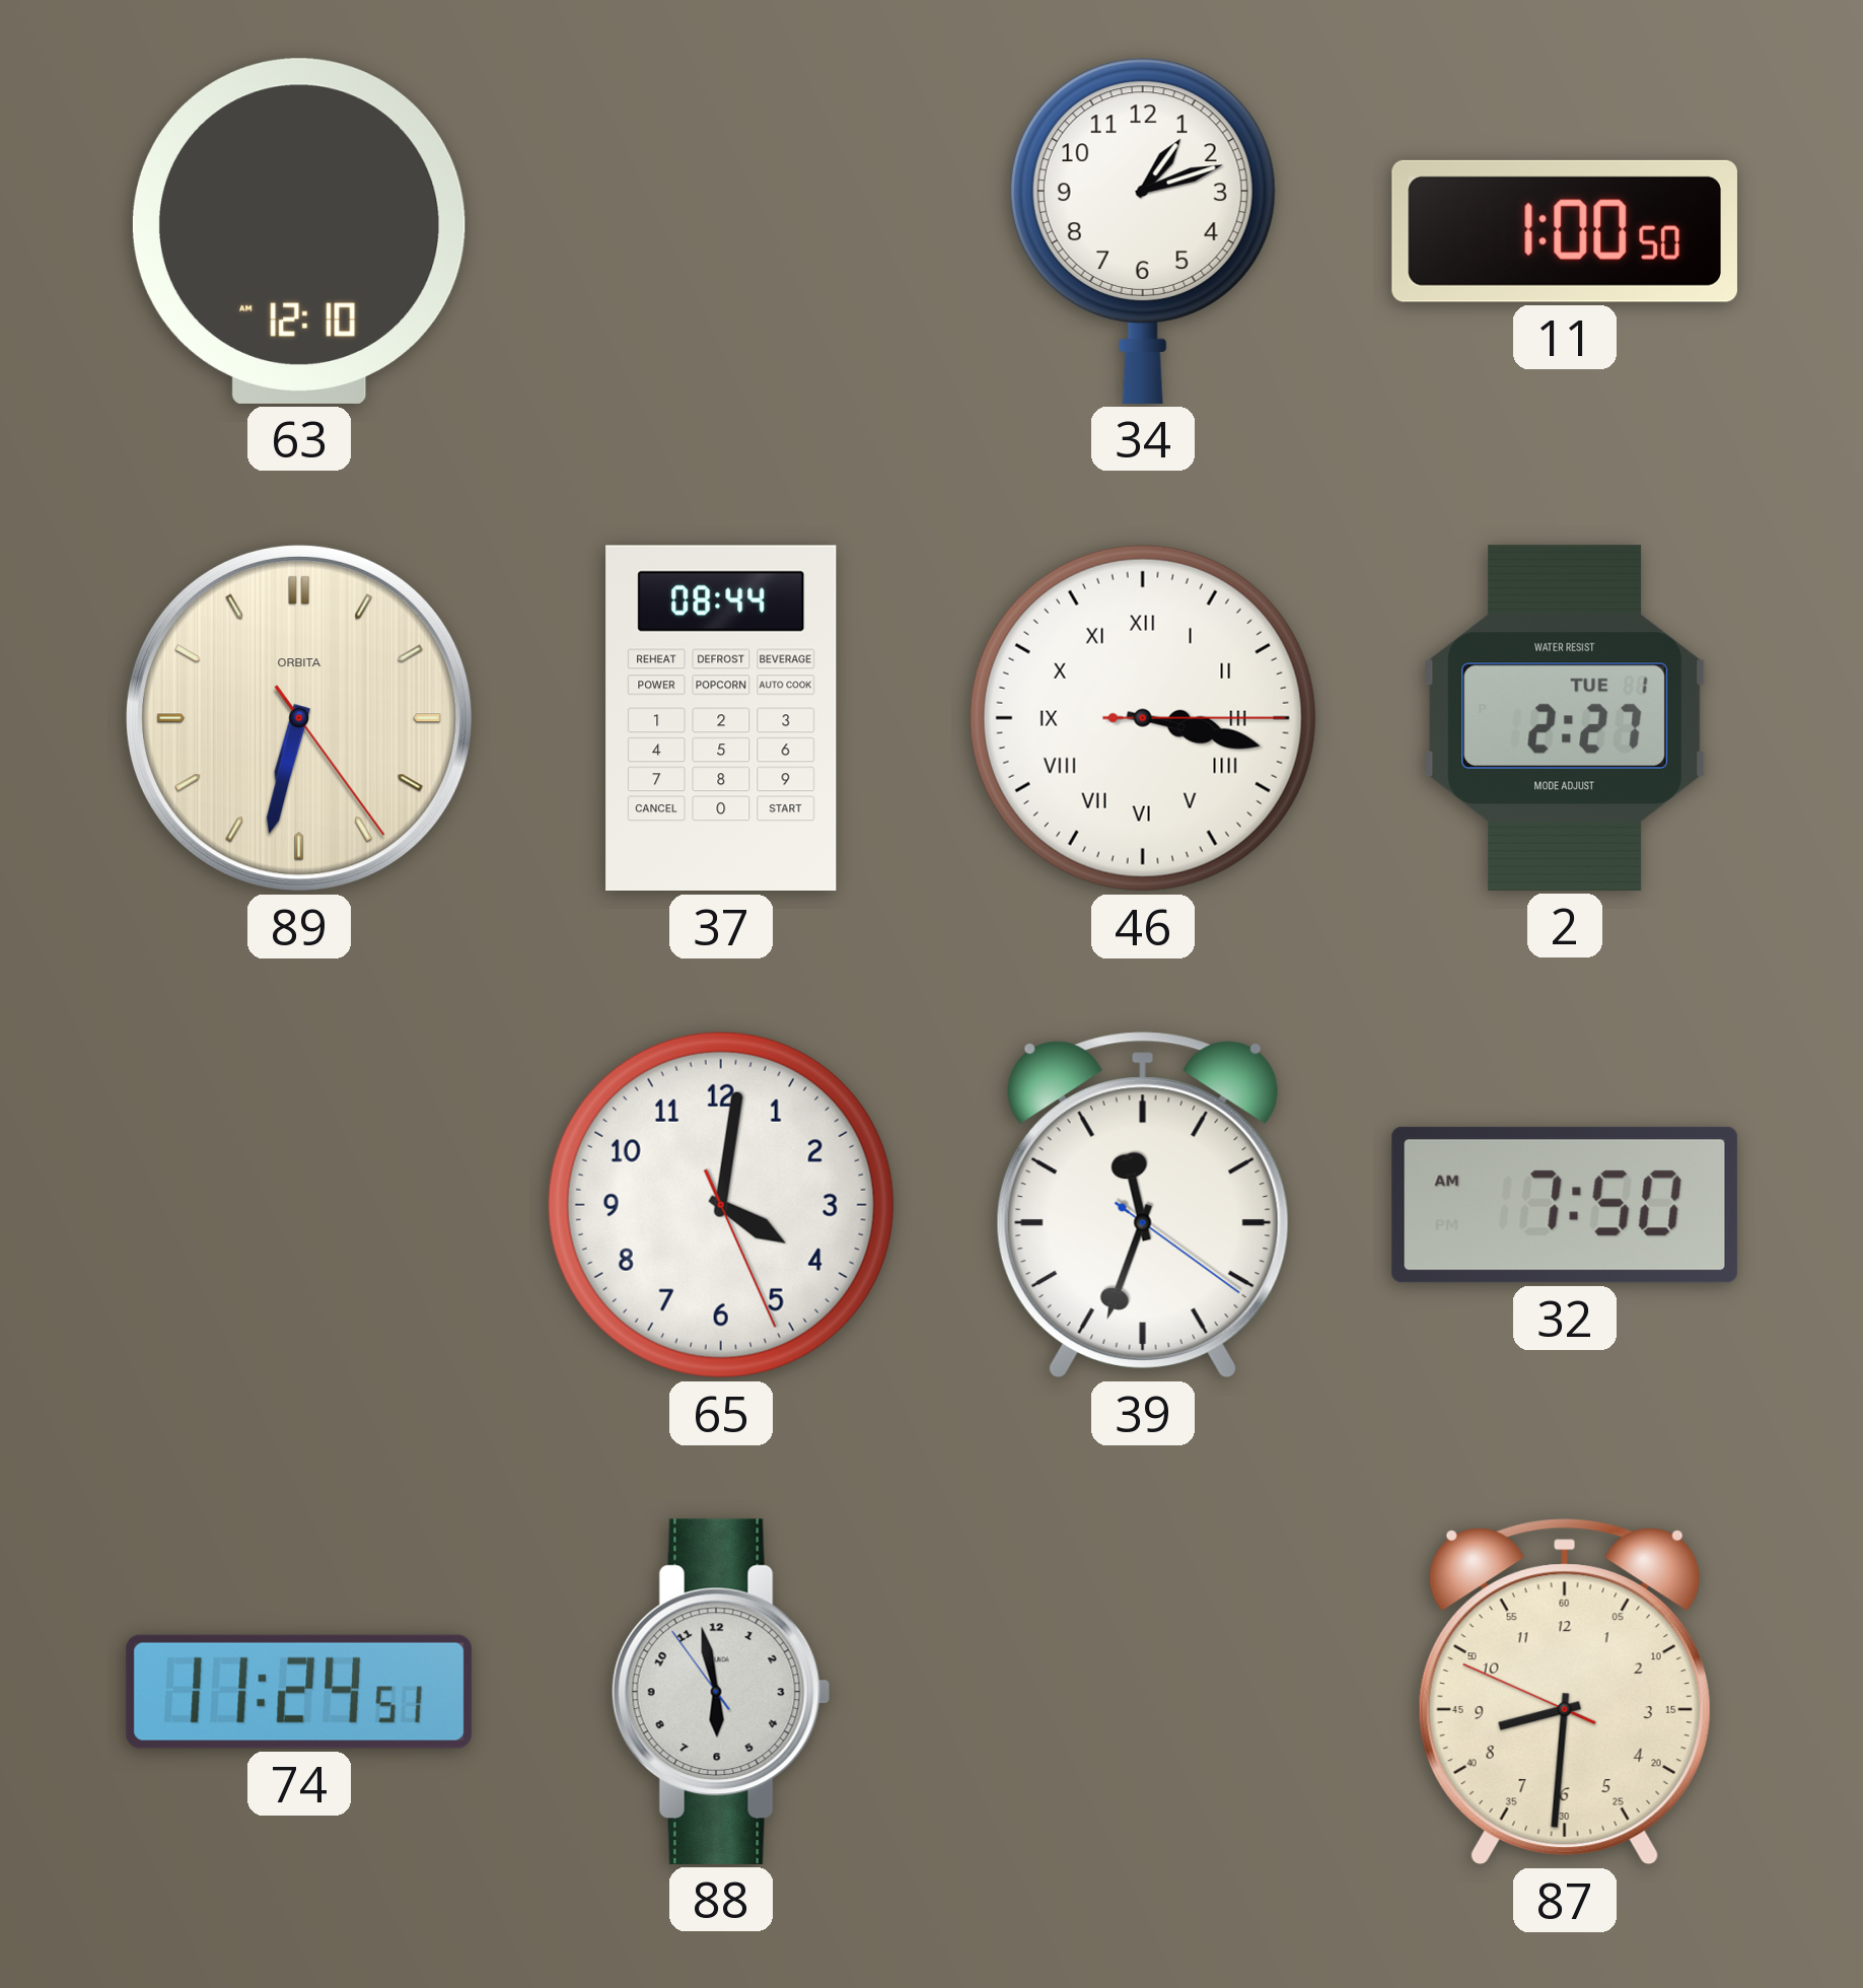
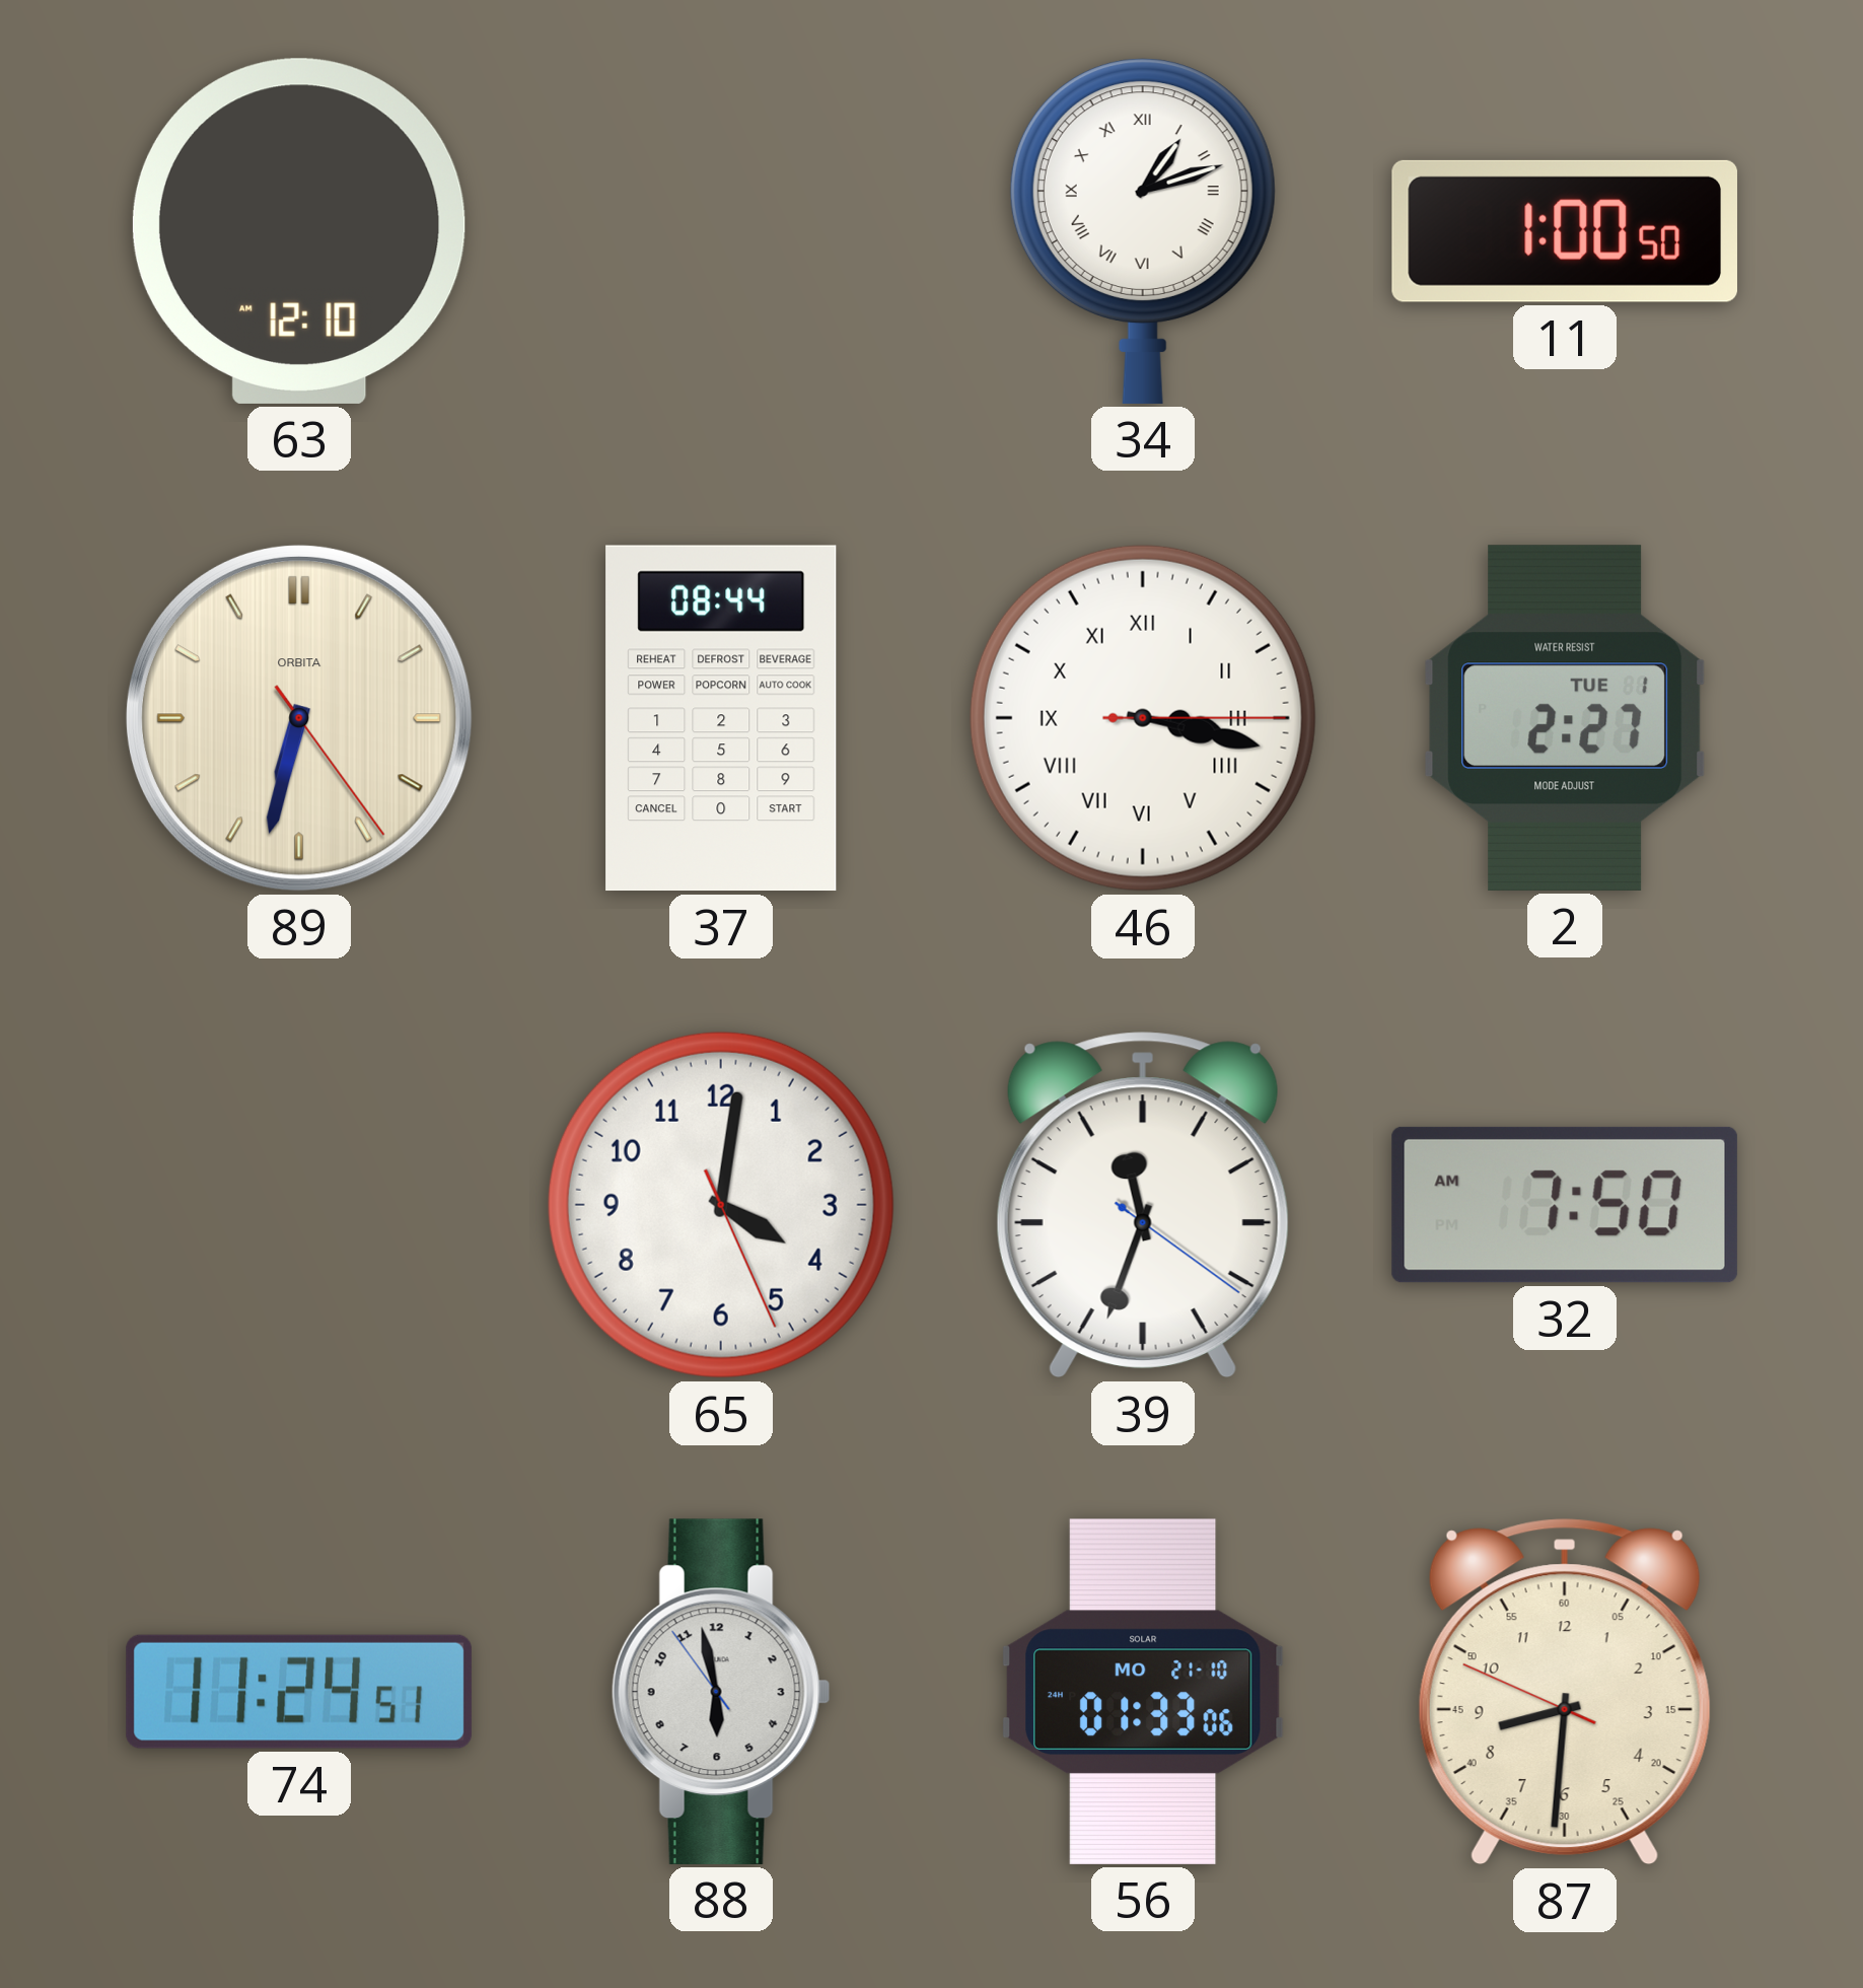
34 numerals: Arabic -> Roman
56: none -> 01:33
